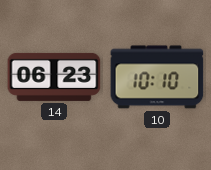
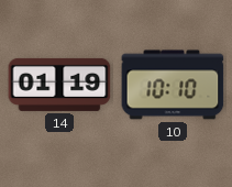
14: 06:23 -> 01:19
